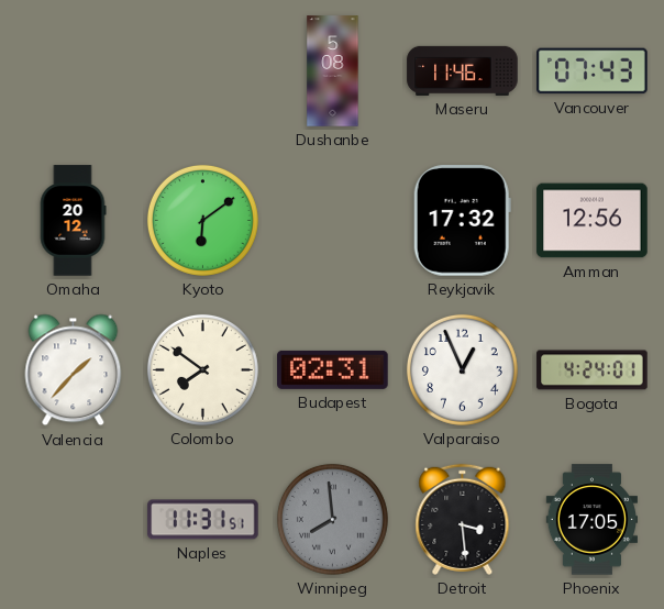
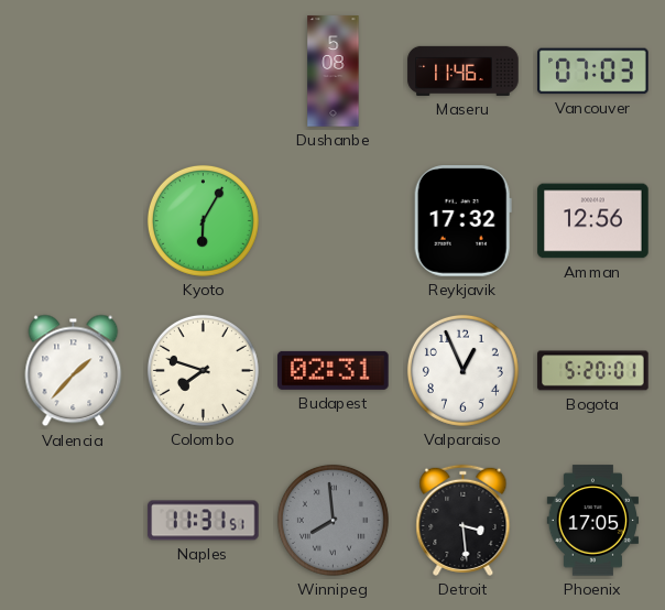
Vancouver: 07:43 -> 07:03
Omaha: 20:12 -> none
Kyoto: 6:09 -> 6:05
Colombo: 7:51 -> 7:48
Bogota: 4:24 -> 5:20
